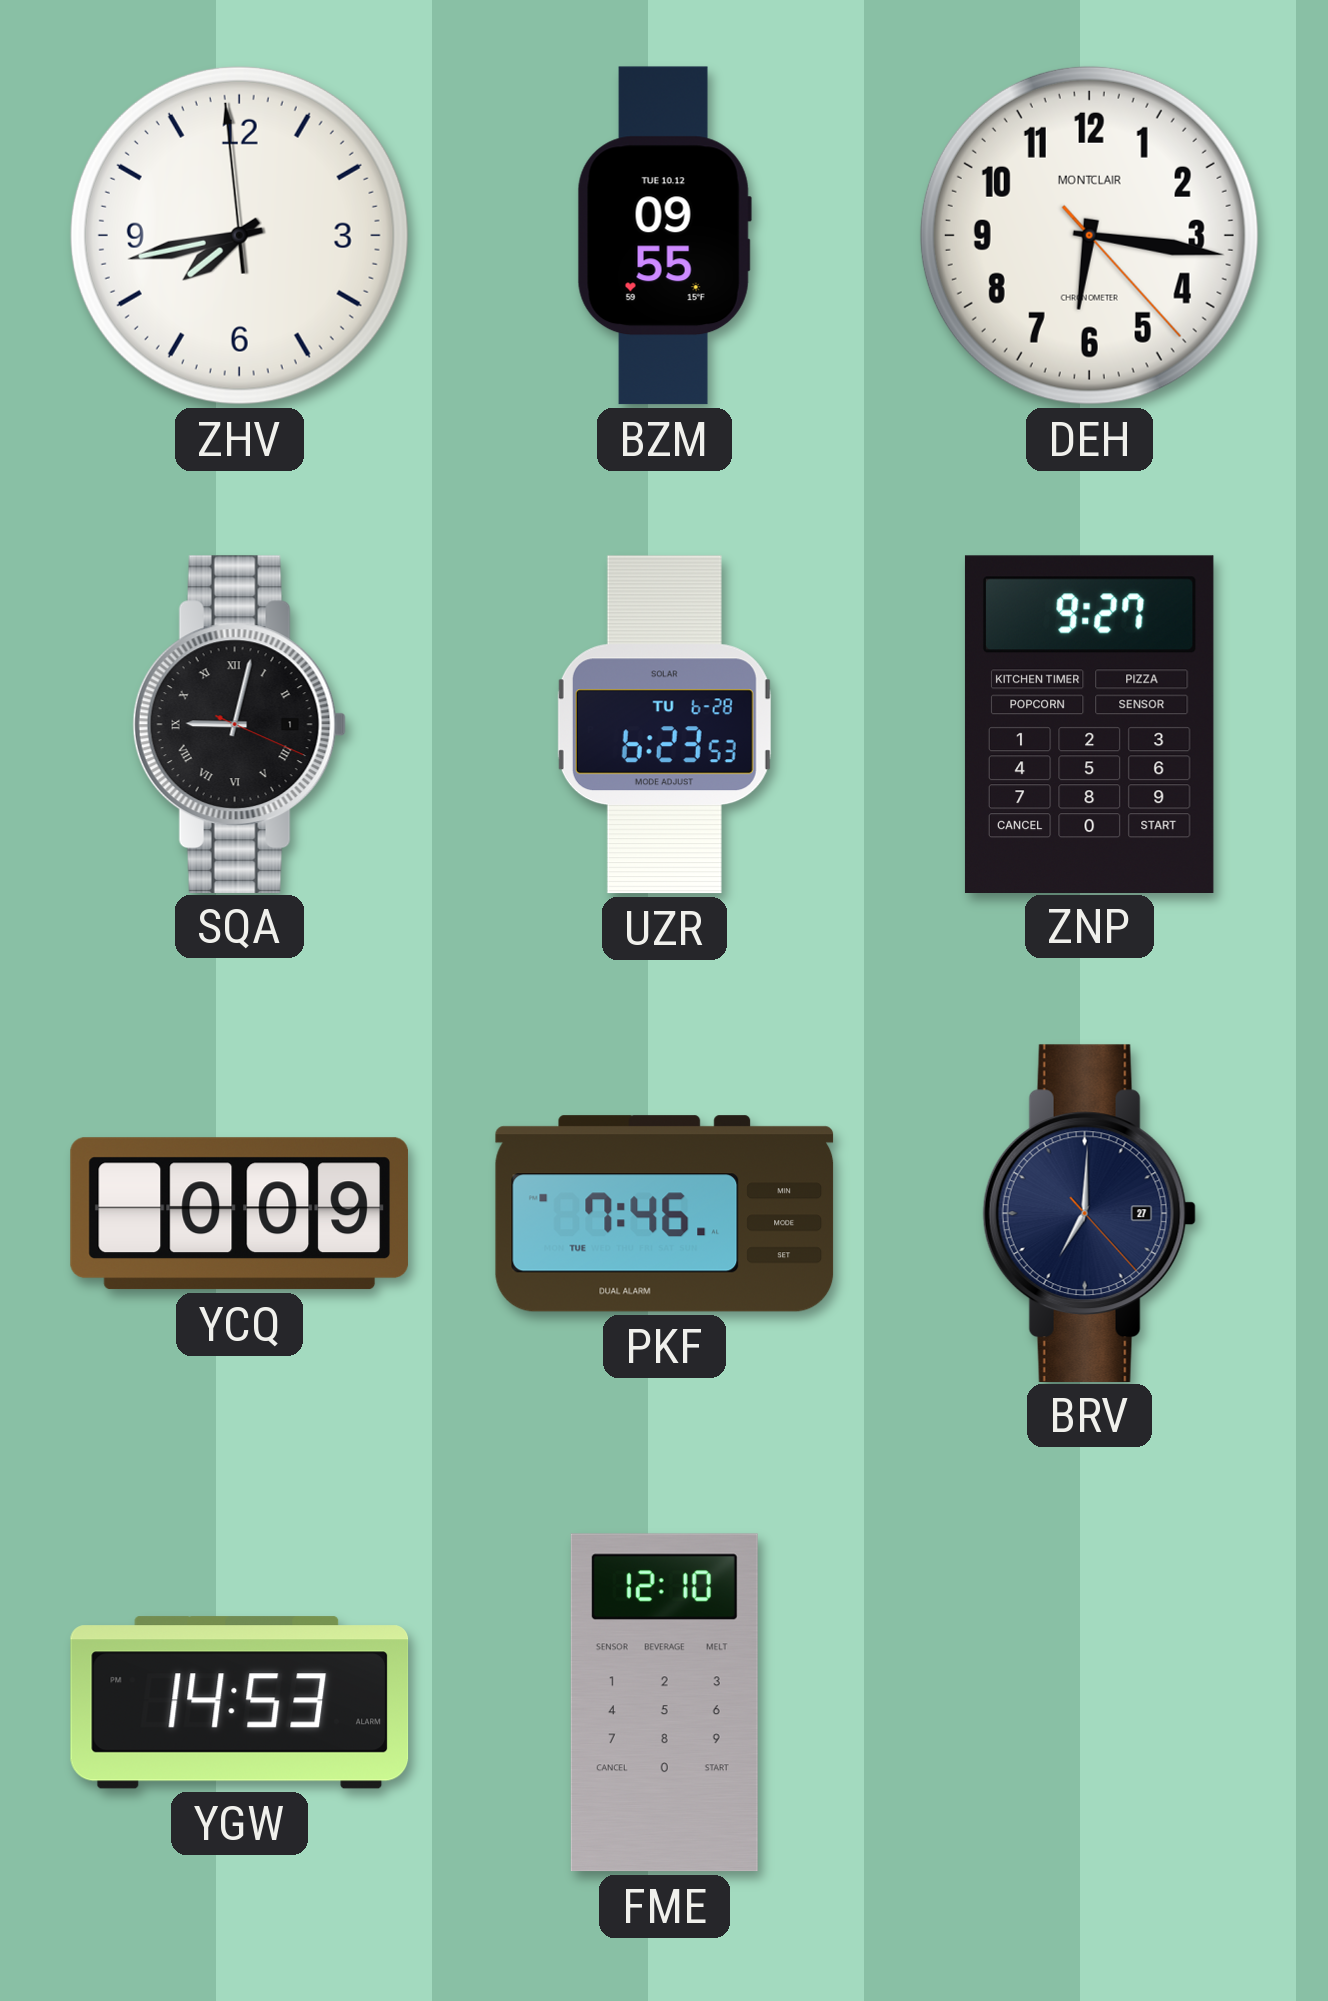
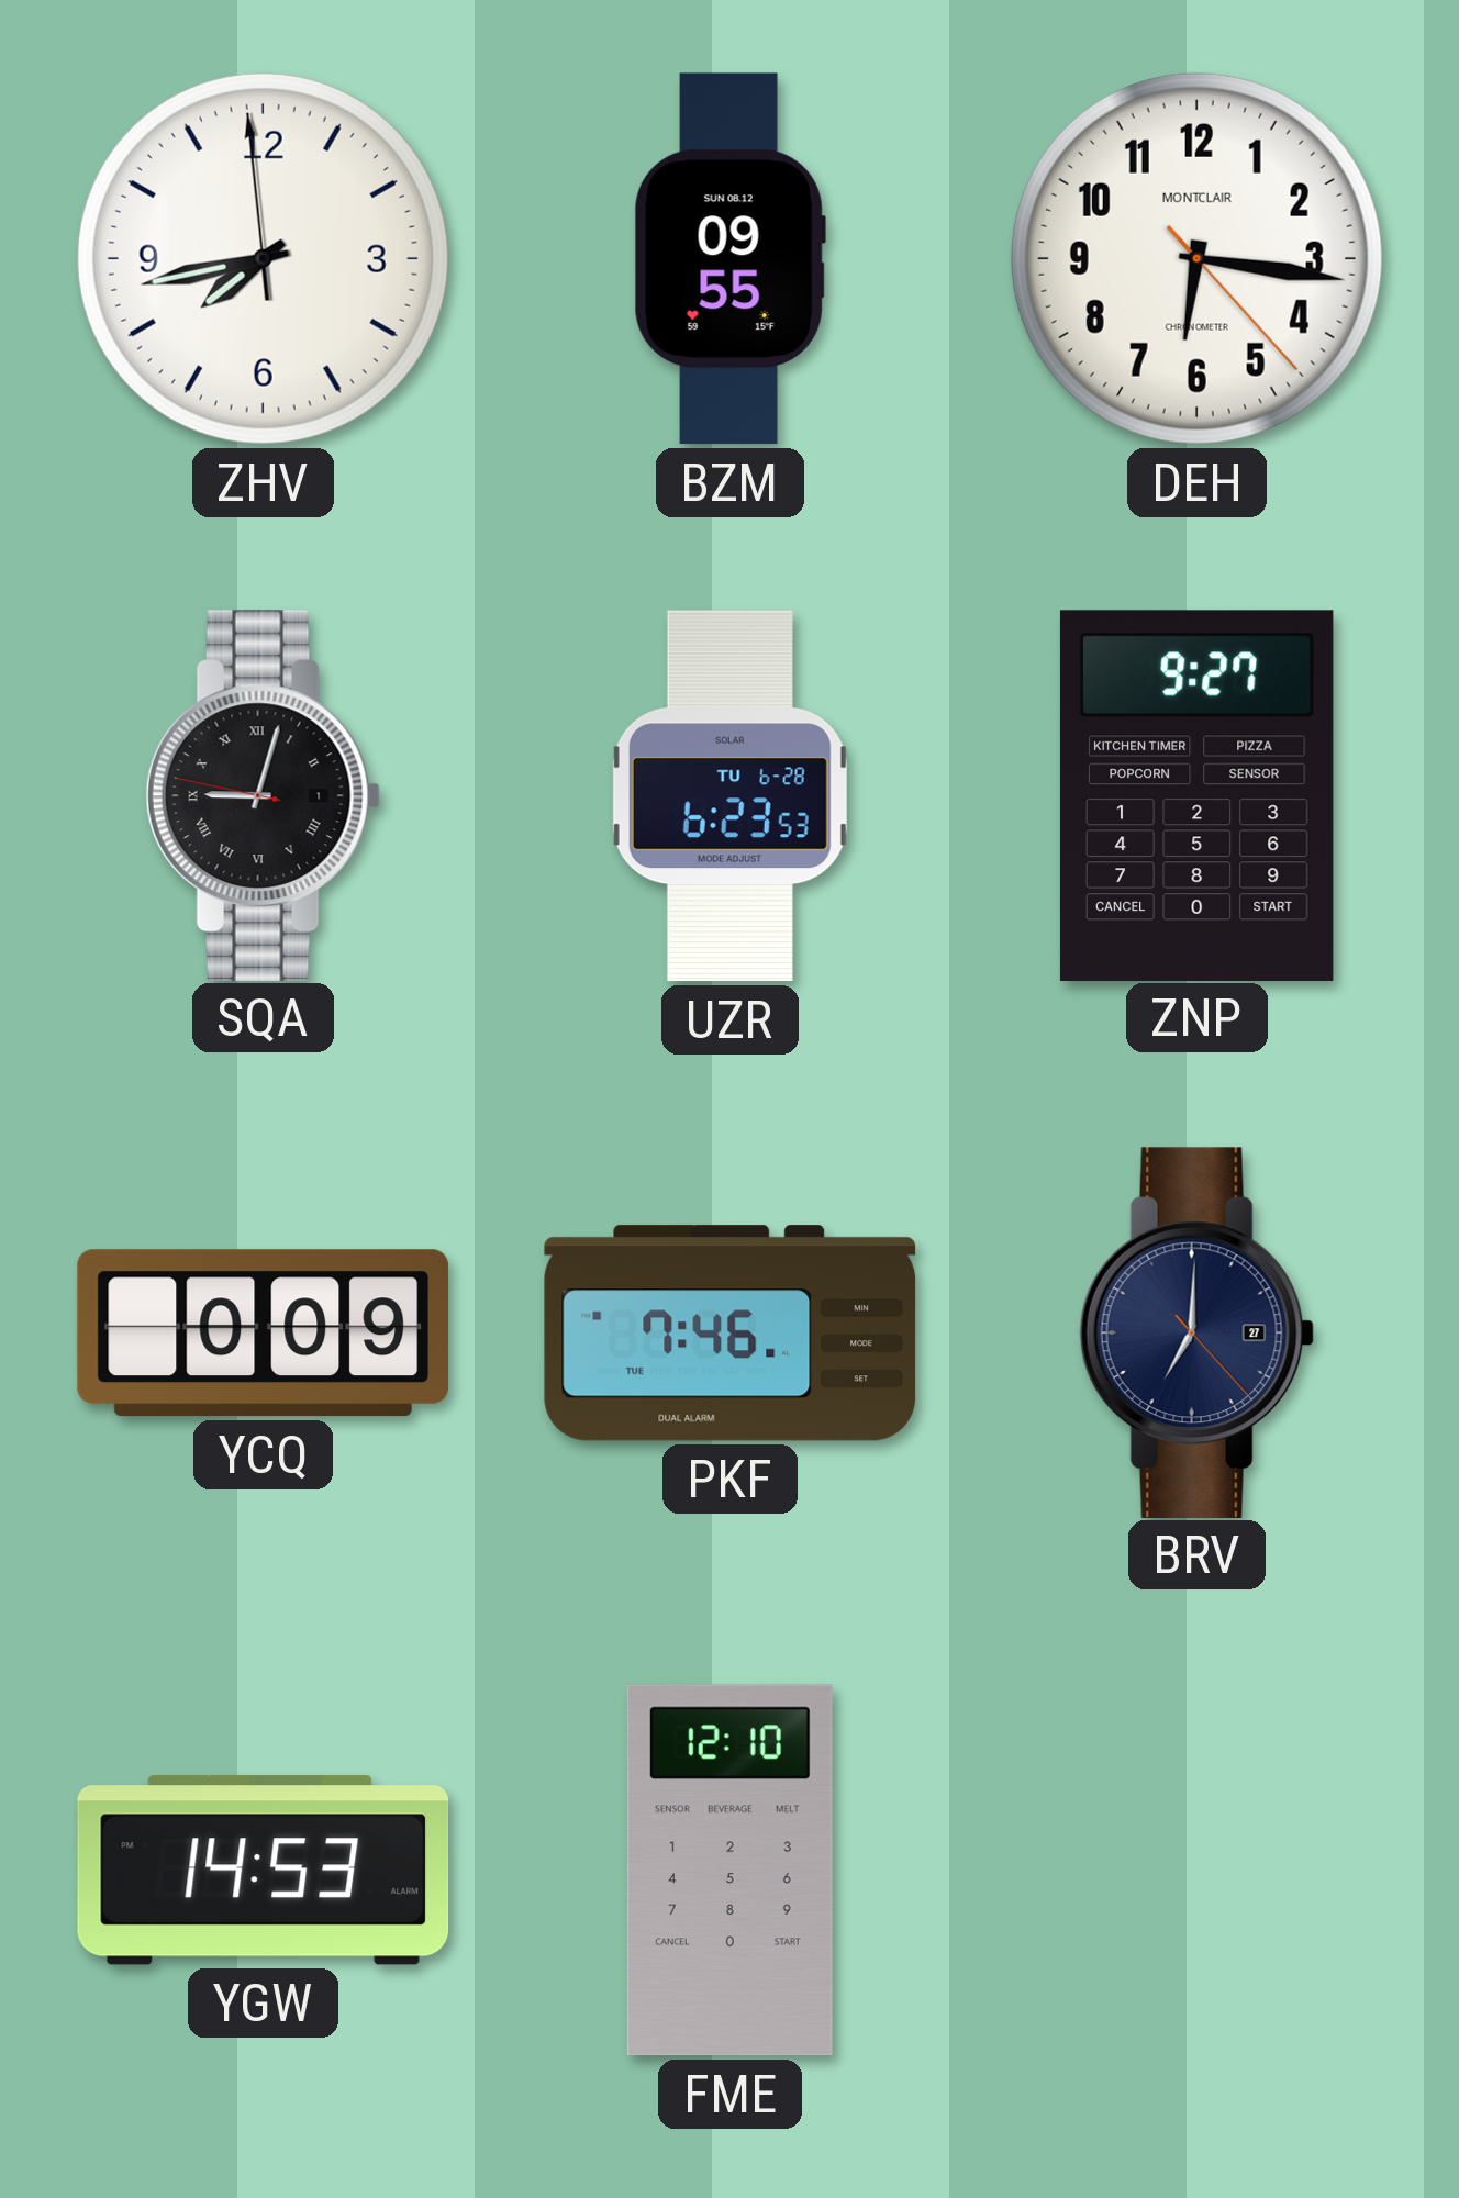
BZM date: TUE 10.12 -> SUN 08.12
SQA: 9:02:19 -> 9:02:47
